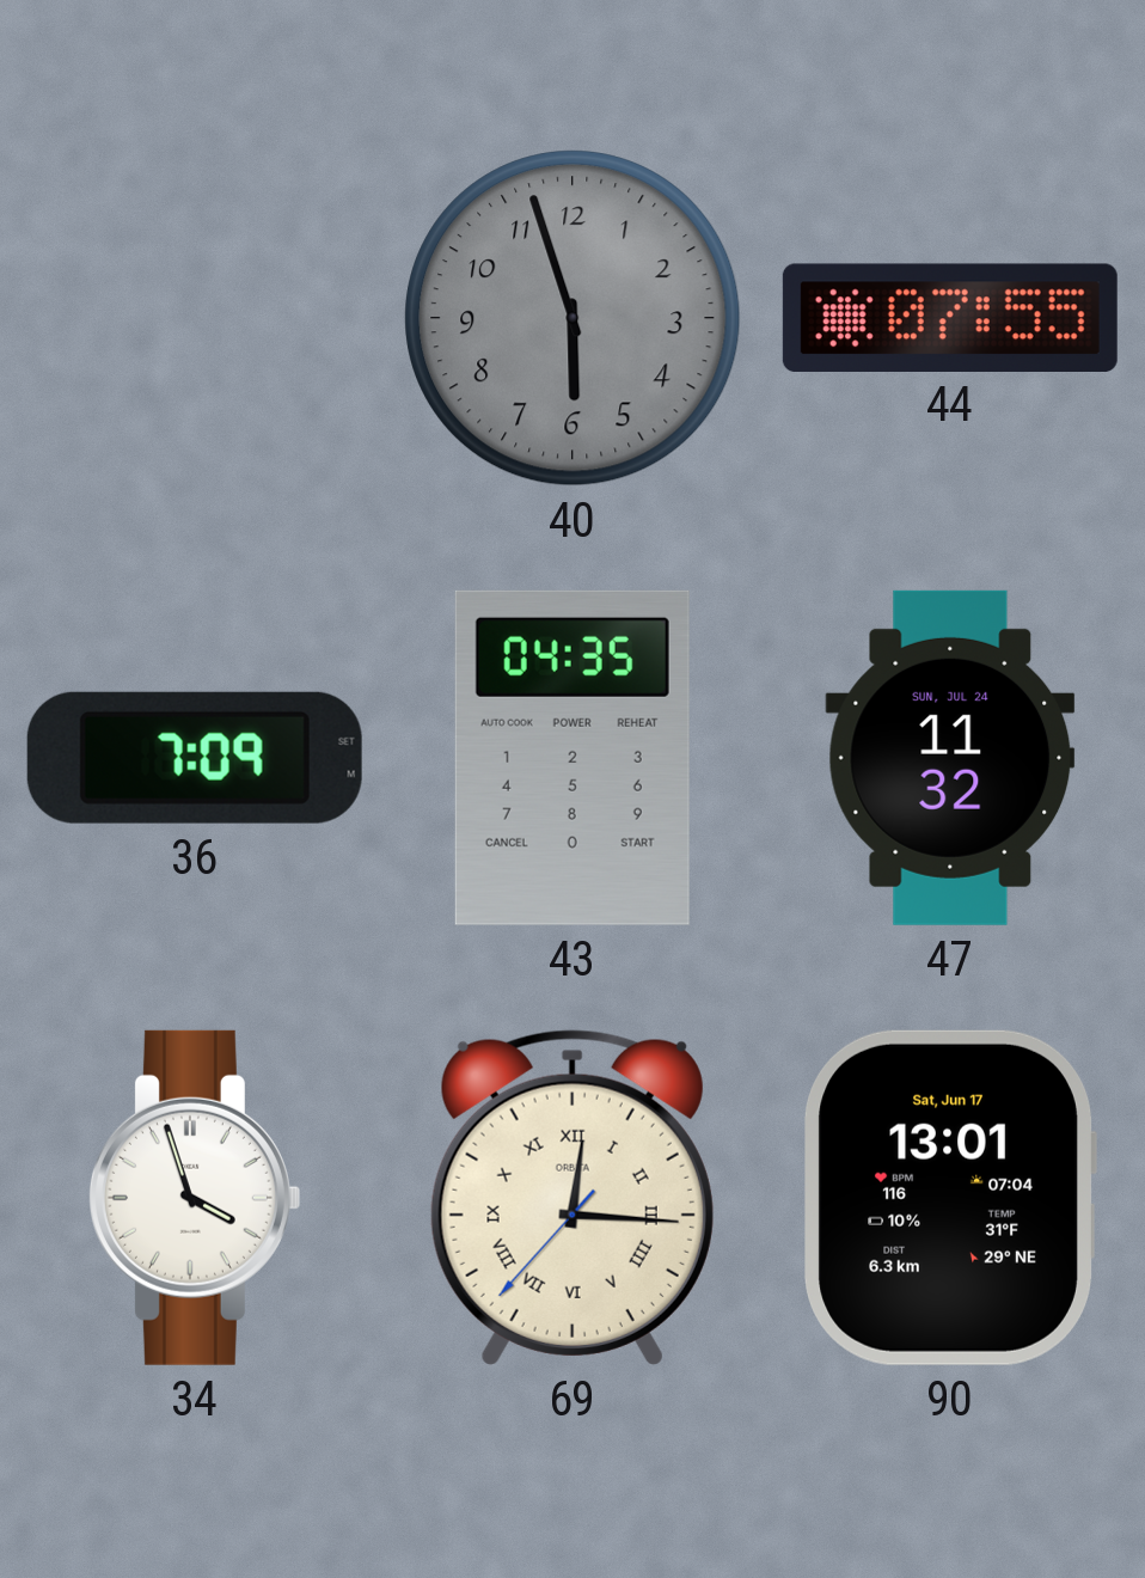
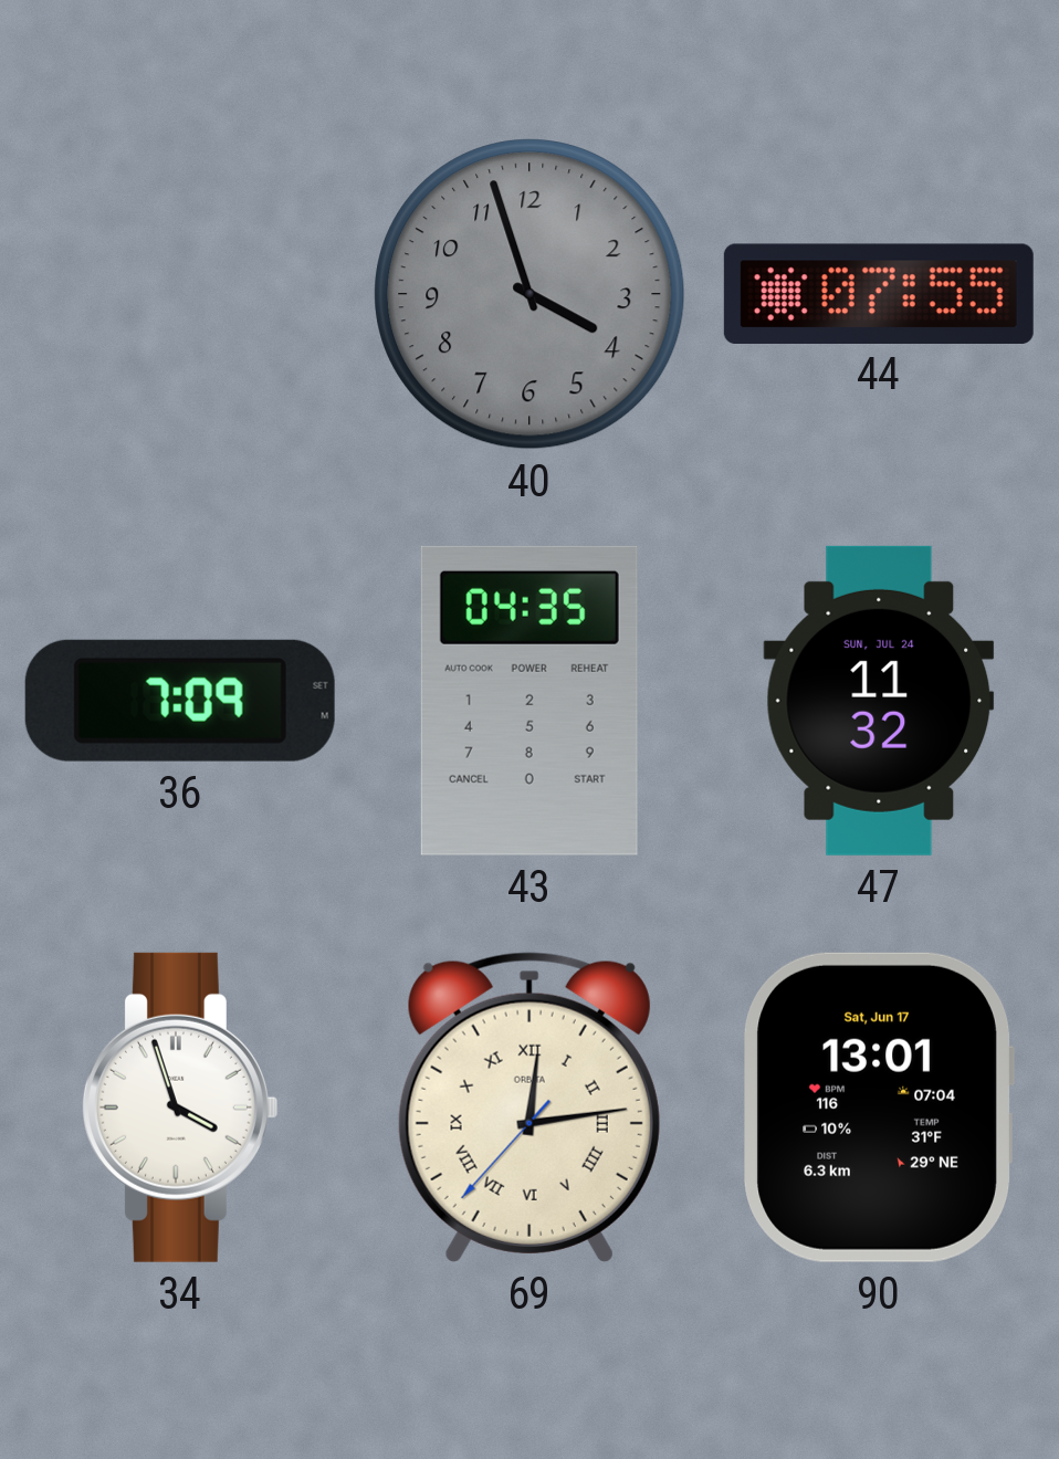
40: 5:57 -> 3:57
69: 12:15 -> 12:13
